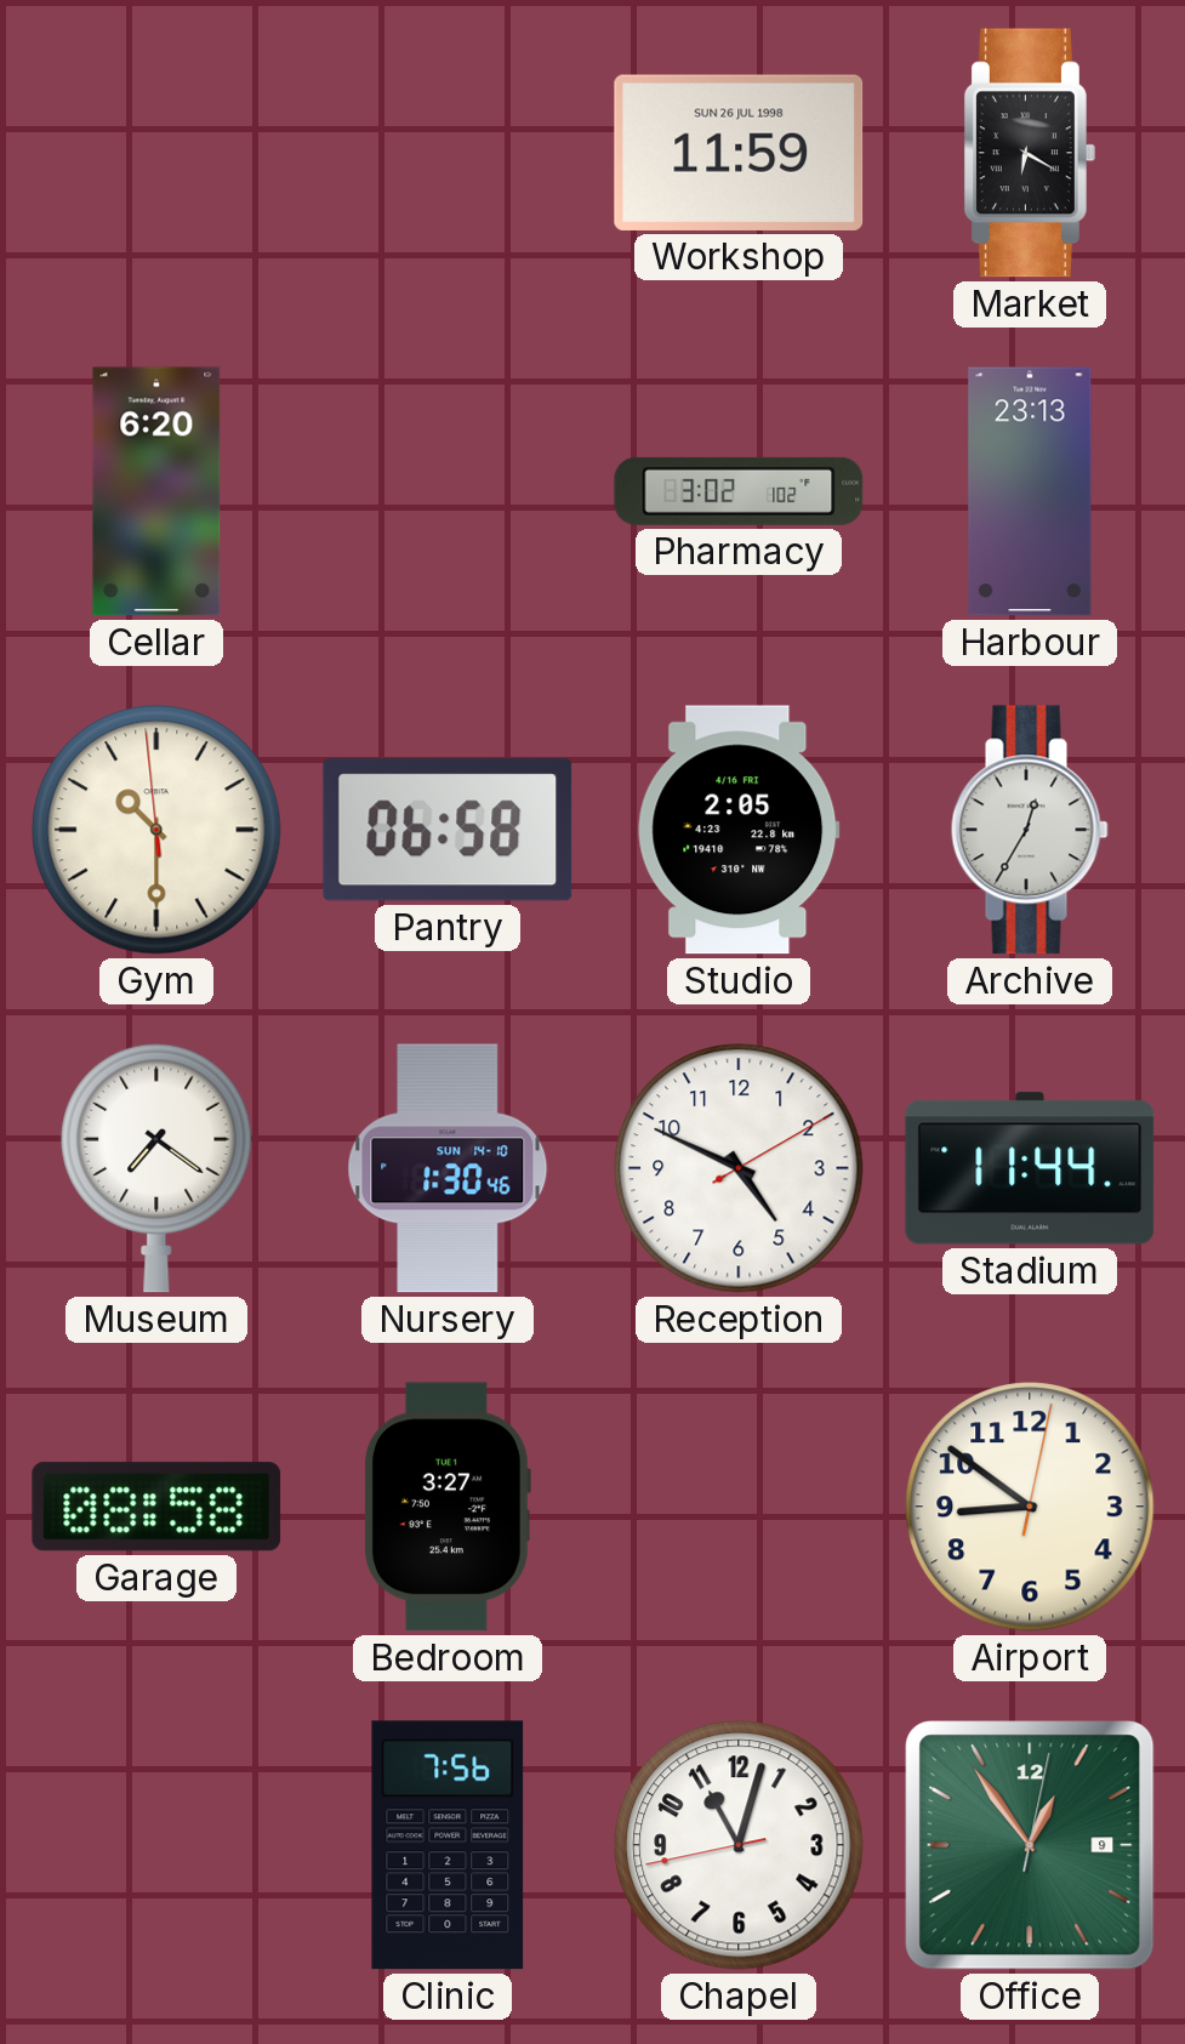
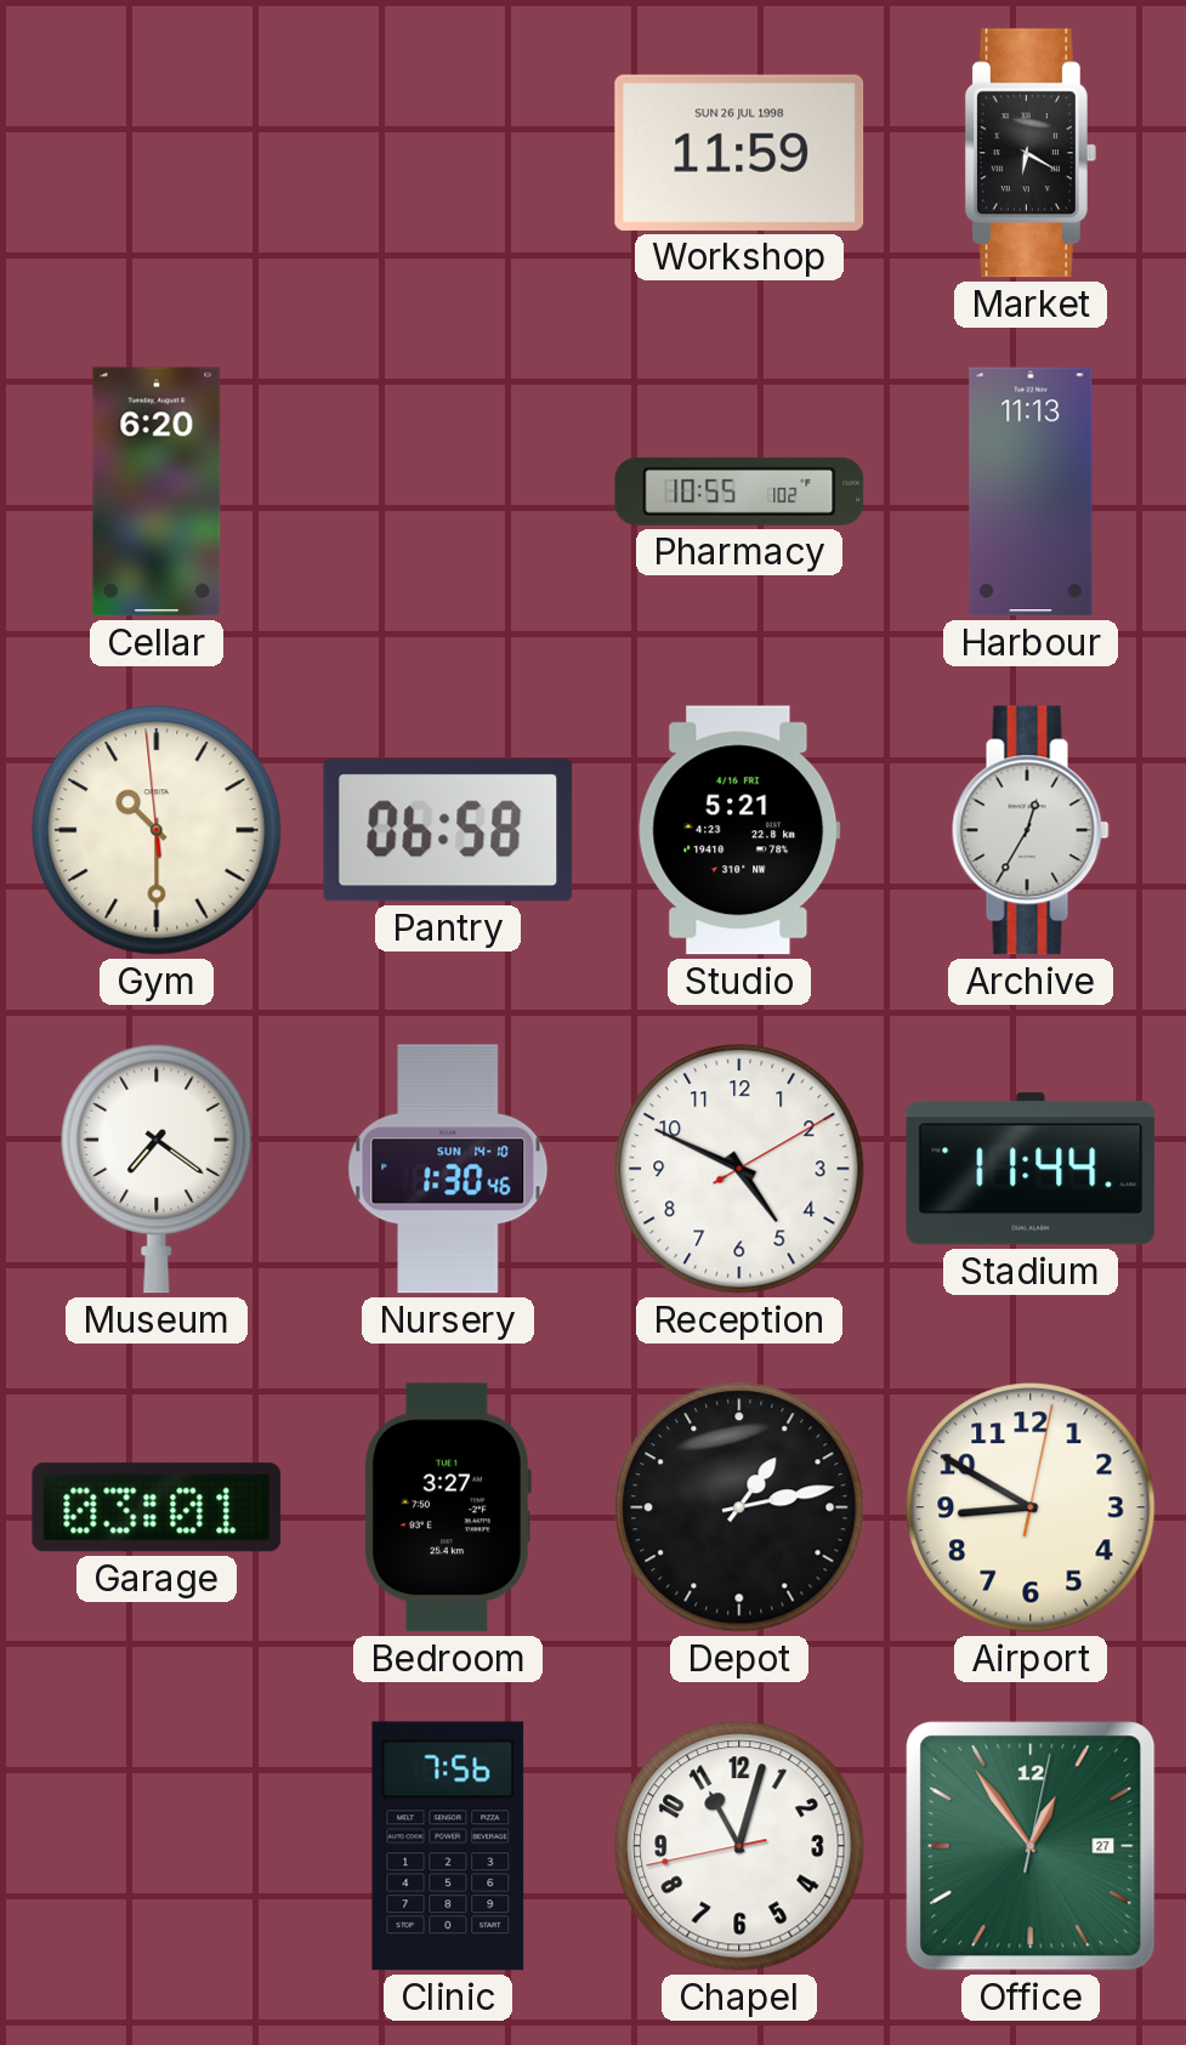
Pharmacy: 3:02 -> 10:55
Harbour: 23:13 -> 11:13
Studio: 2:05 -> 5:21
Garage: 08:58 -> 03:01
Depot: none -> 1:13
Airport: 8:51 -> 8:50
Office date: 9 -> 27
